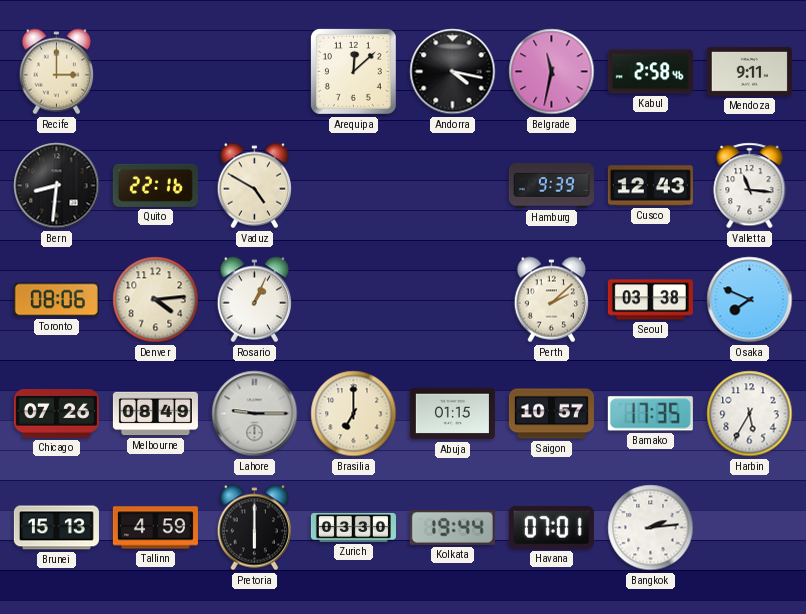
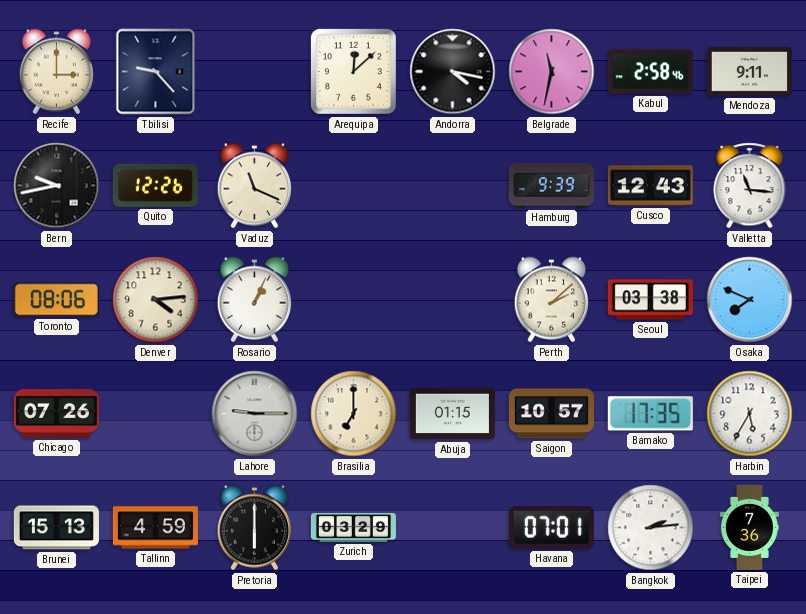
Tbilisi: none -> 9:23
Bern: 8:31 -> 9:43
Quito: 22:16 -> 12:26
Vaduz: 4:50 -> 11:19
Melbourne: 08:49 -> none
Zurich: 03:30 -> 03:29
Kolkata: 19:44 -> none
Taipei: none -> 7:36
